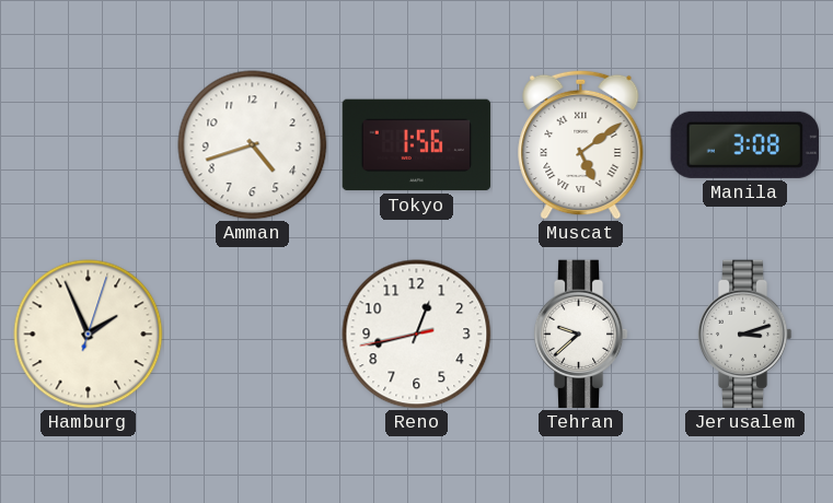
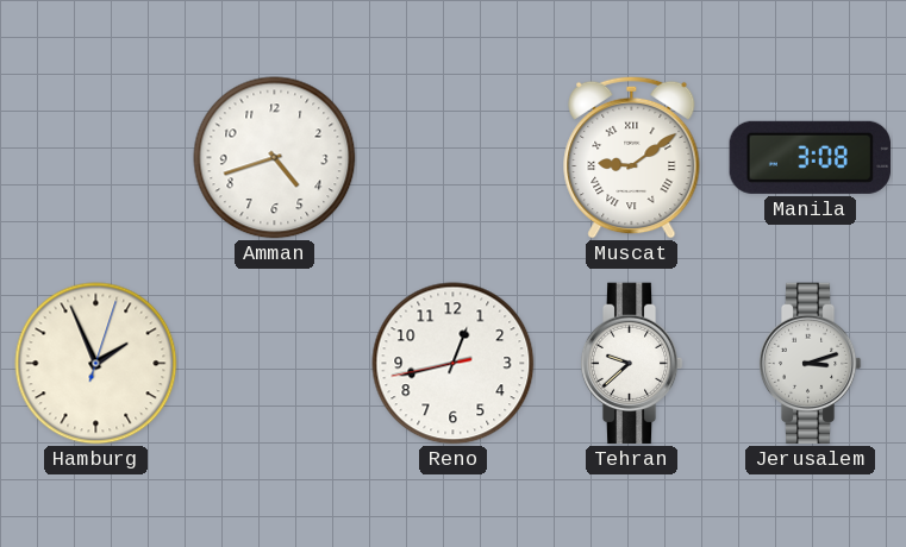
Tokyo: 1:56 -> none
Muscat: 5:09 -> 9:09
